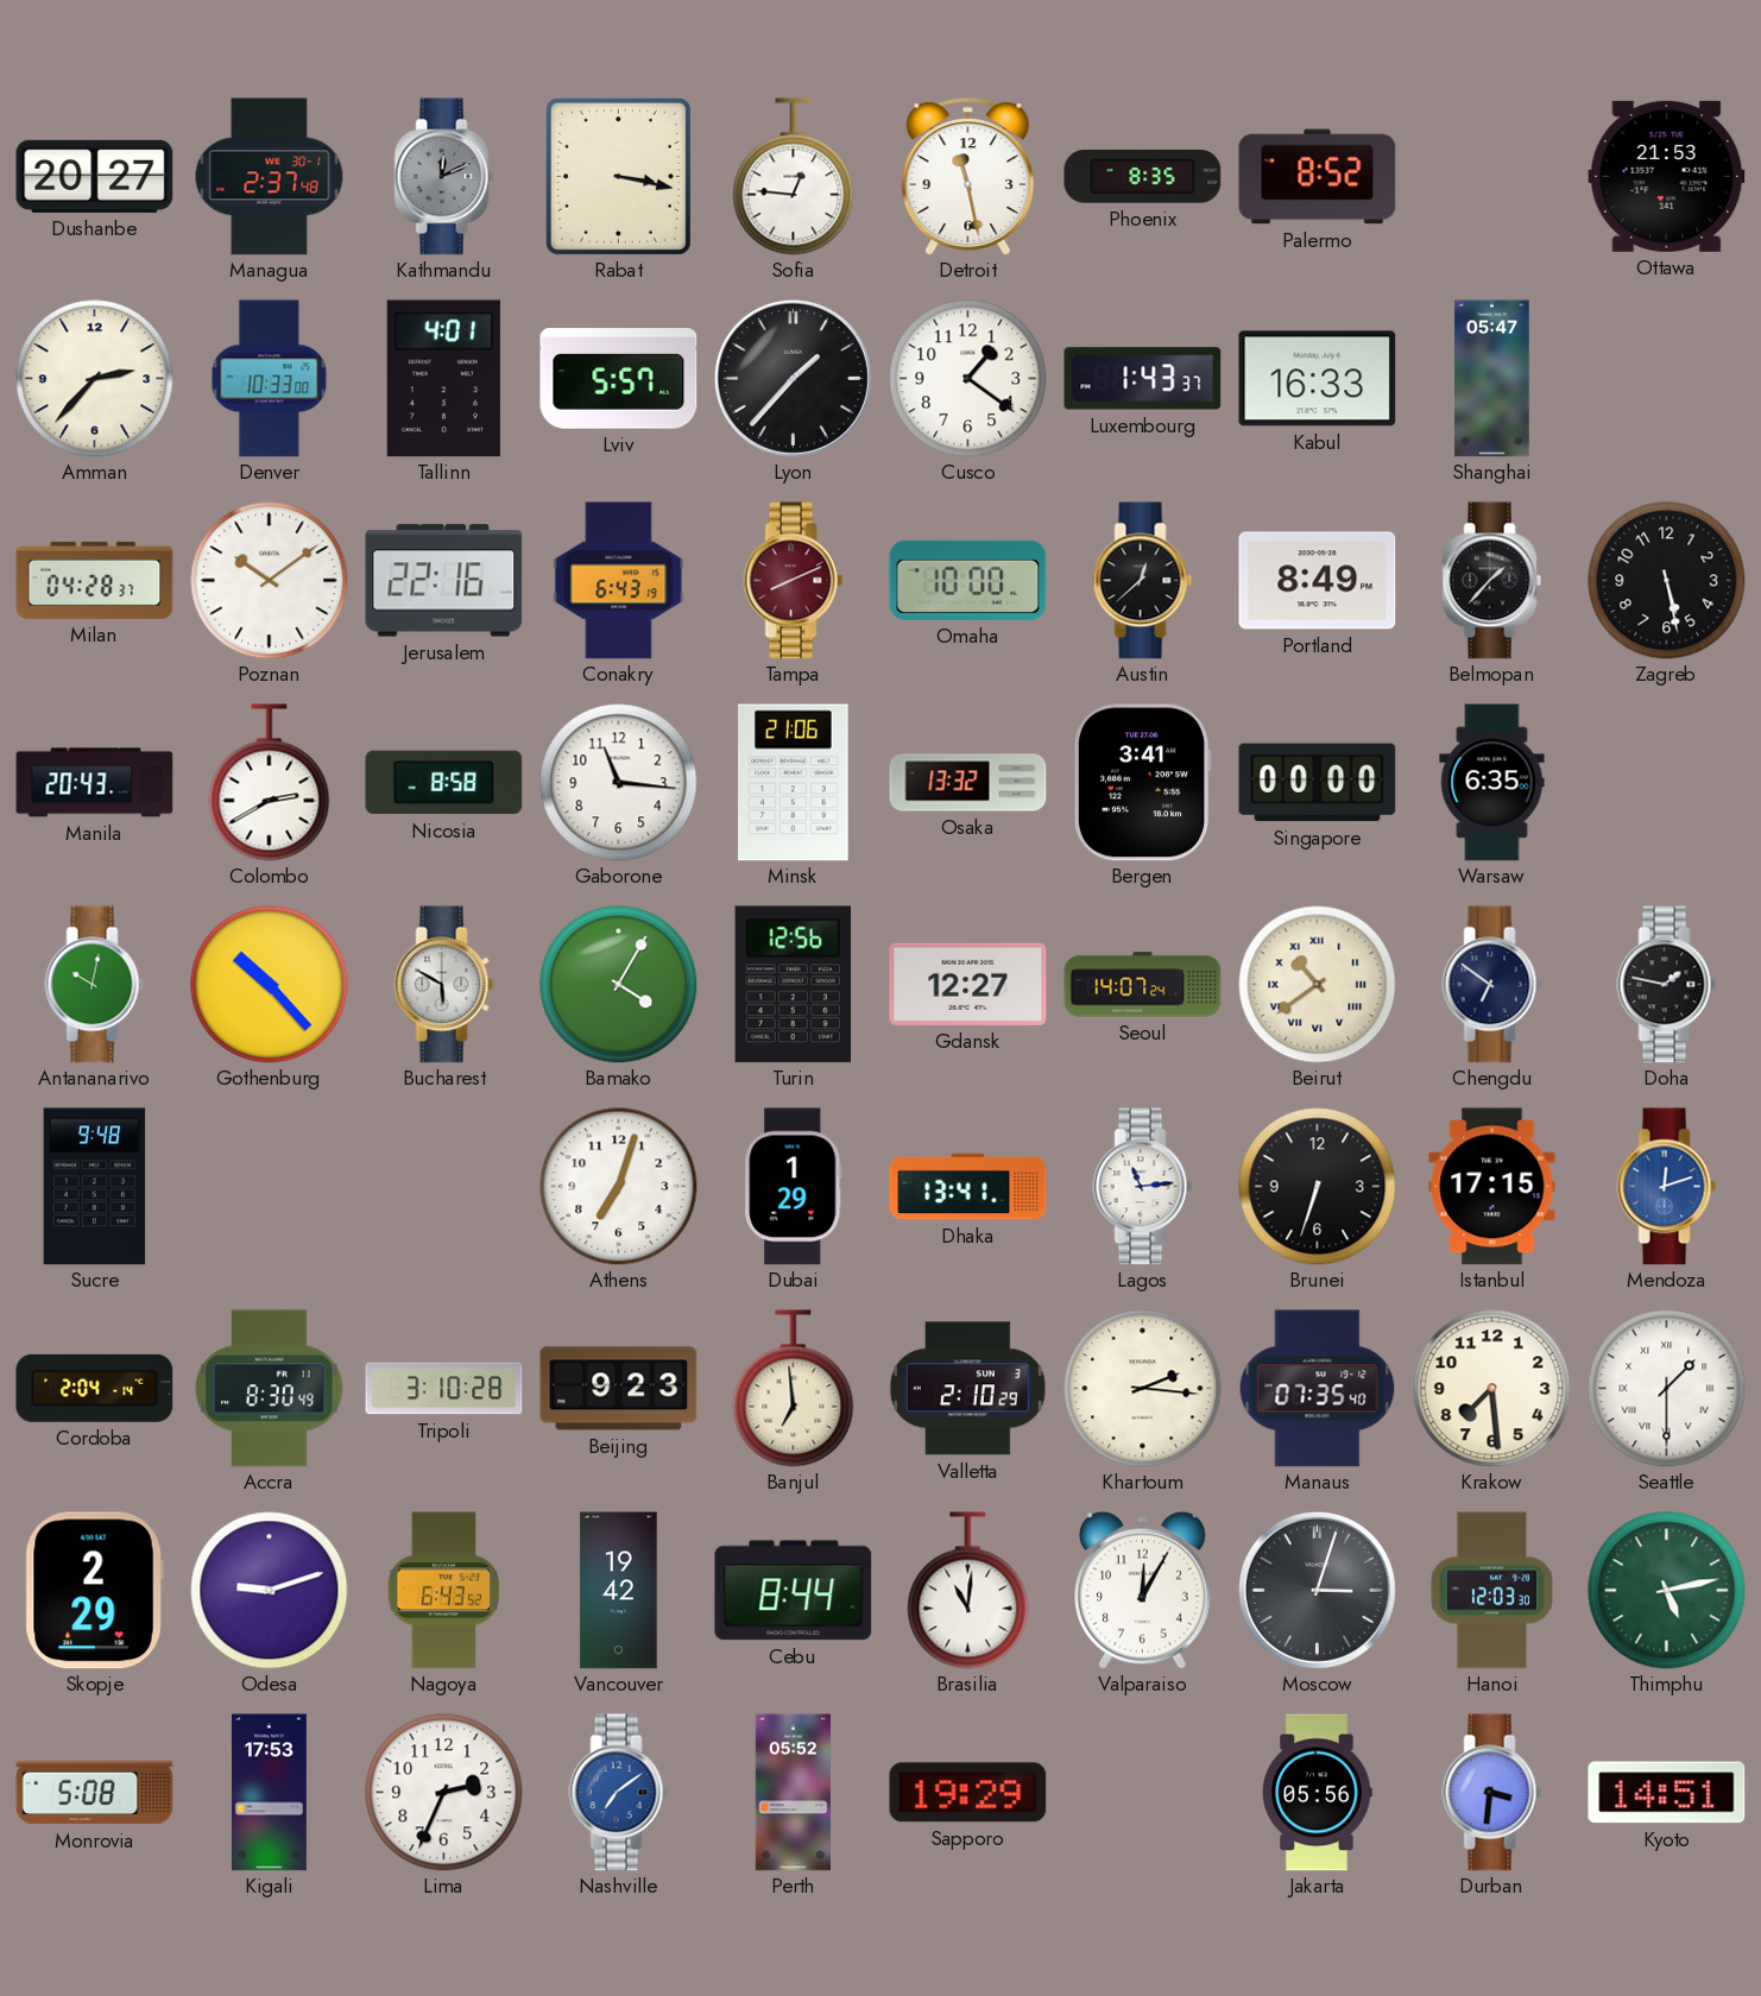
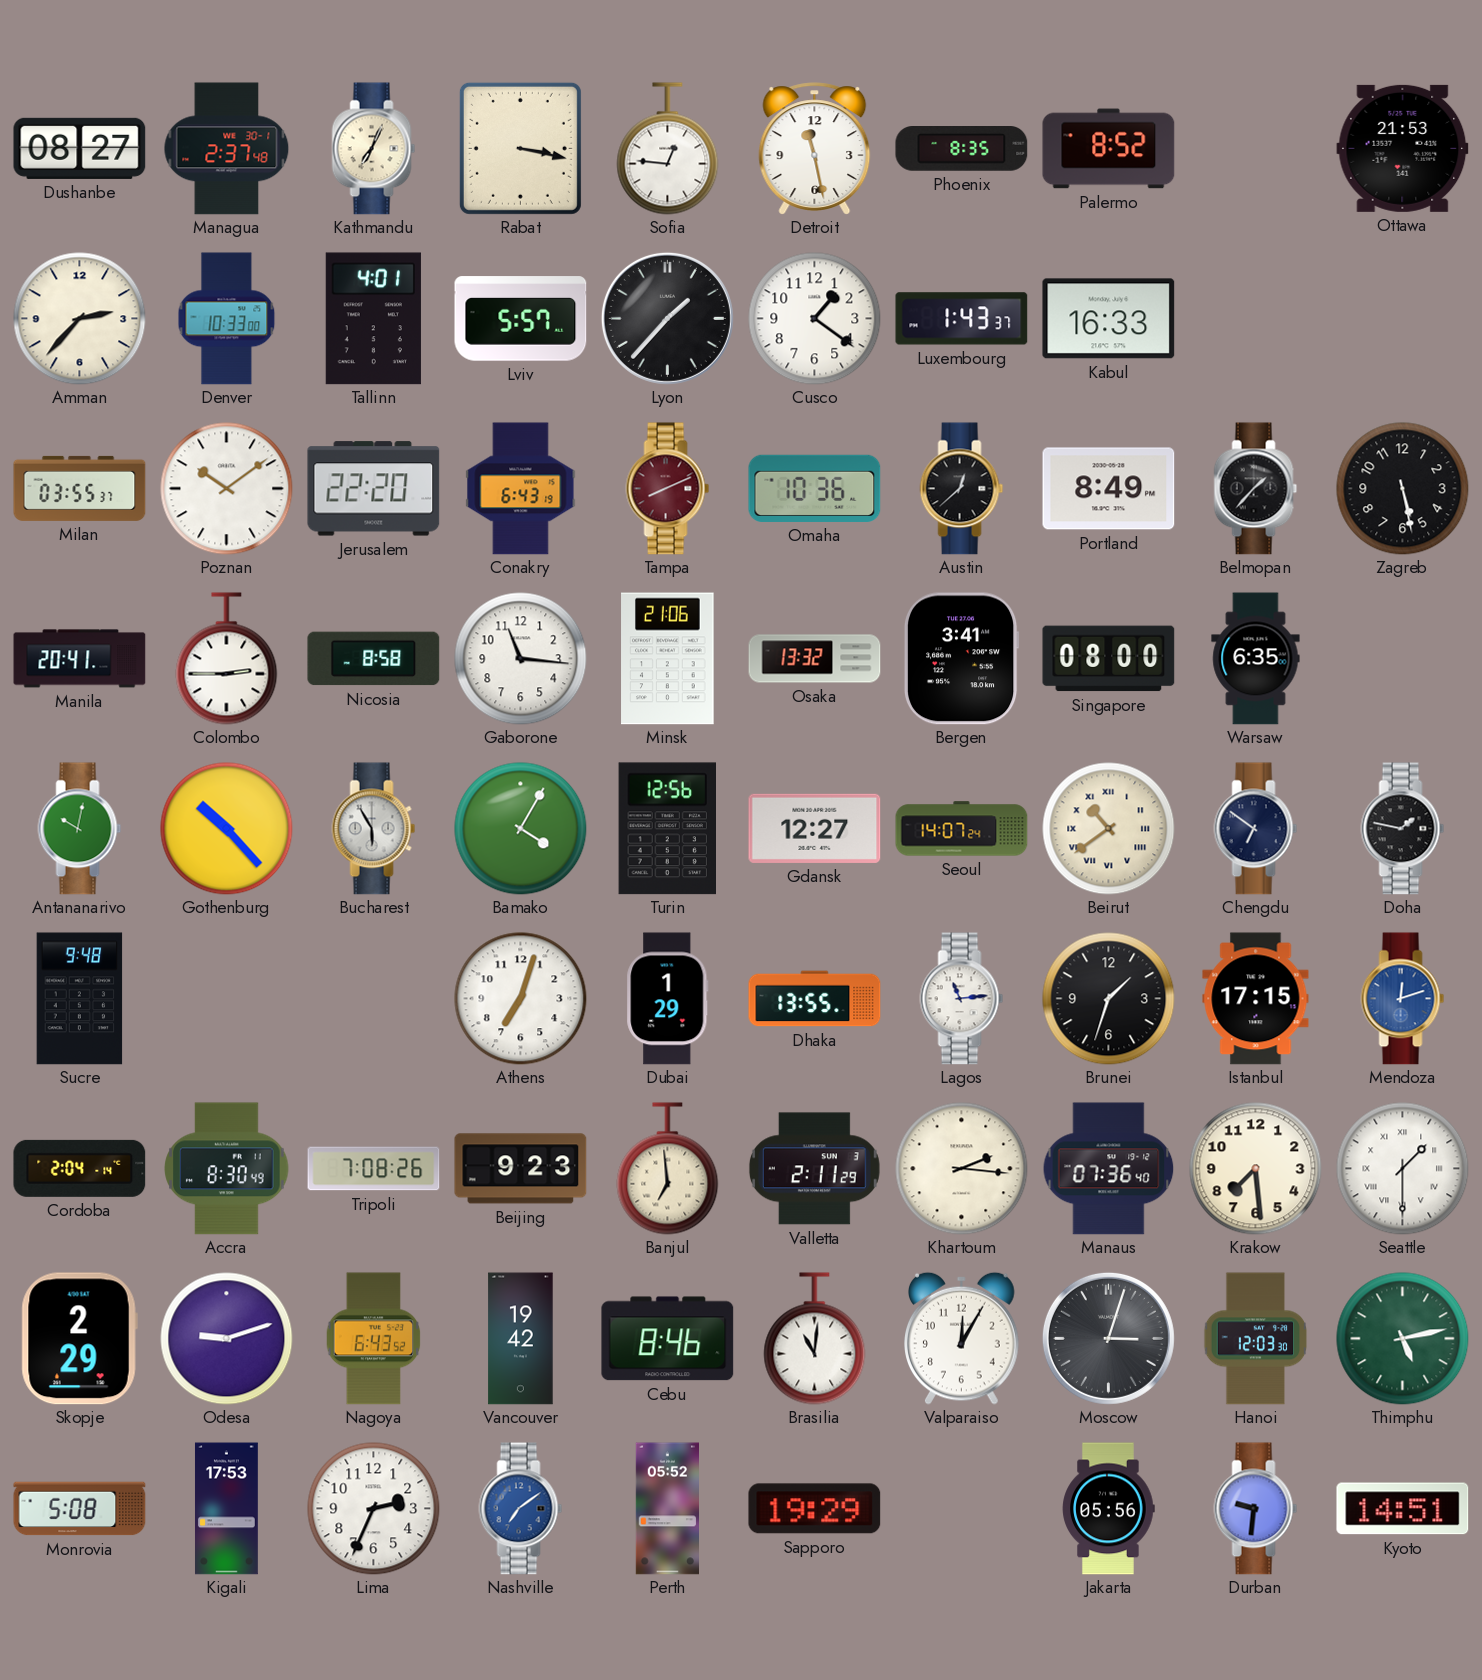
Dushanbe: 20:27 -> 08:27
Kathmandu: 12:11 -> 7:04
Kathmandu dial: grey -> cream
Shanghai: 05:47 -> none
Milan: 04:28 -> 03:55
Jerusalem: 22:16 -> 22:20
Omaha: 10:00 -> 10:36
Manila: 20:43 -> 20:41
Colombo: 2:40 -> 2:45
Singapore: 00:00 -> 08:00
Bucharest: 5:50 -> 5:55
Dhaka: 13:41 -> 13:55
Brunei: 6:33 -> 1:33
Tripoli: 3:10 -> 7:08
Valletta: 2:10 -> 2:11
Manaus: 07:35 -> 07:36
Cebu: 8:44 -> 8:46
Durban: 3:31 -> 9:31
